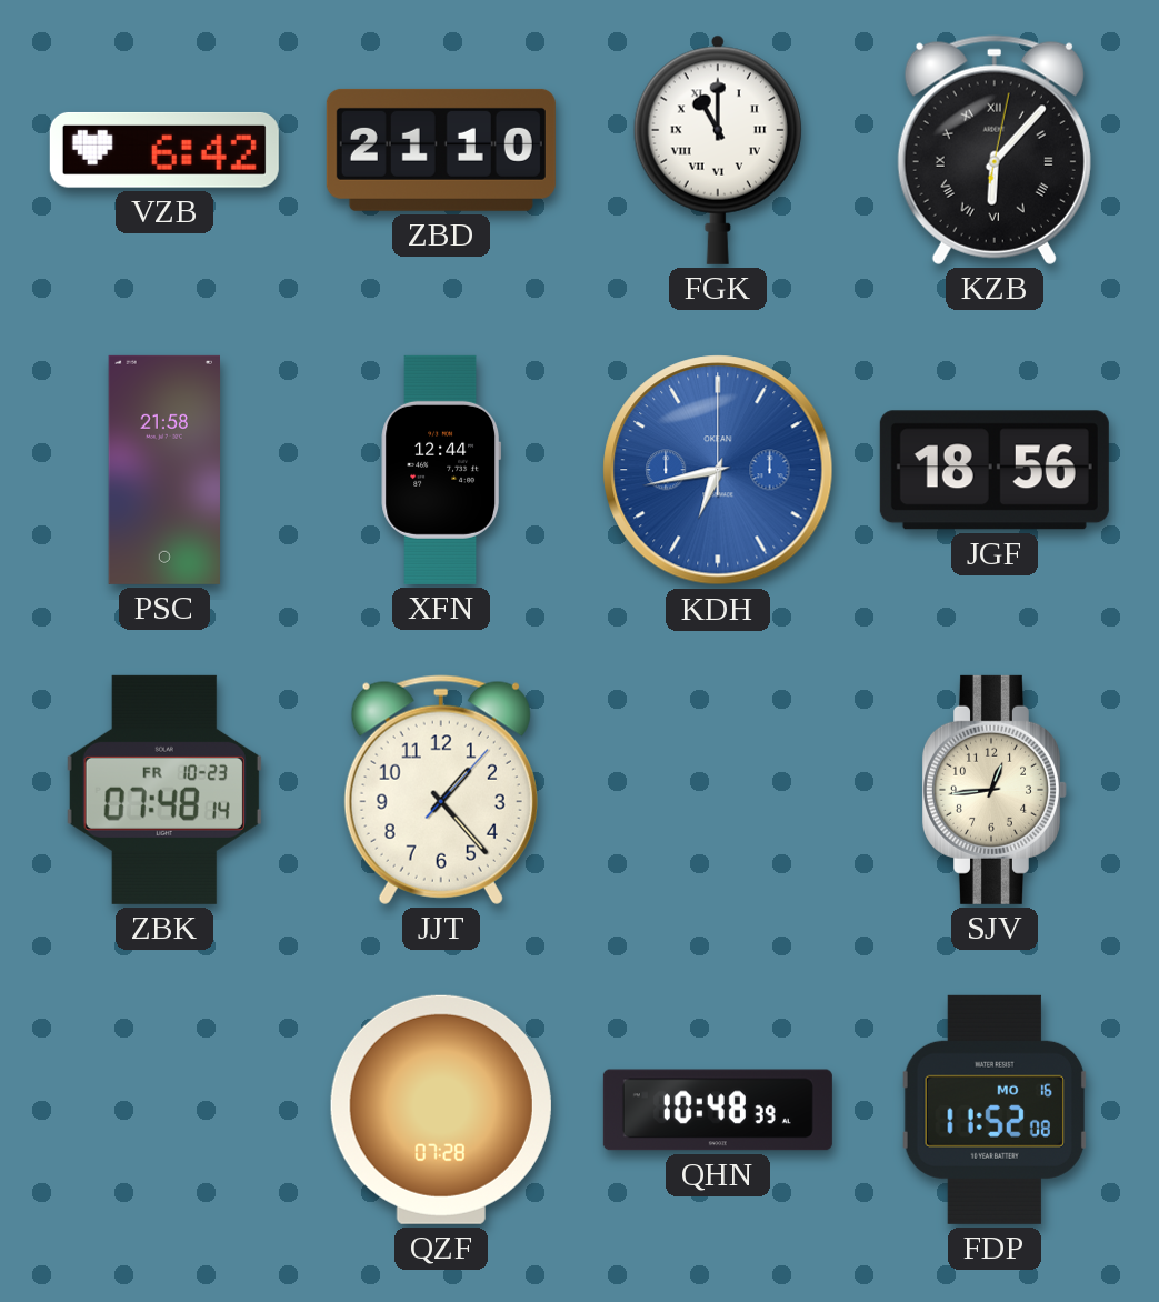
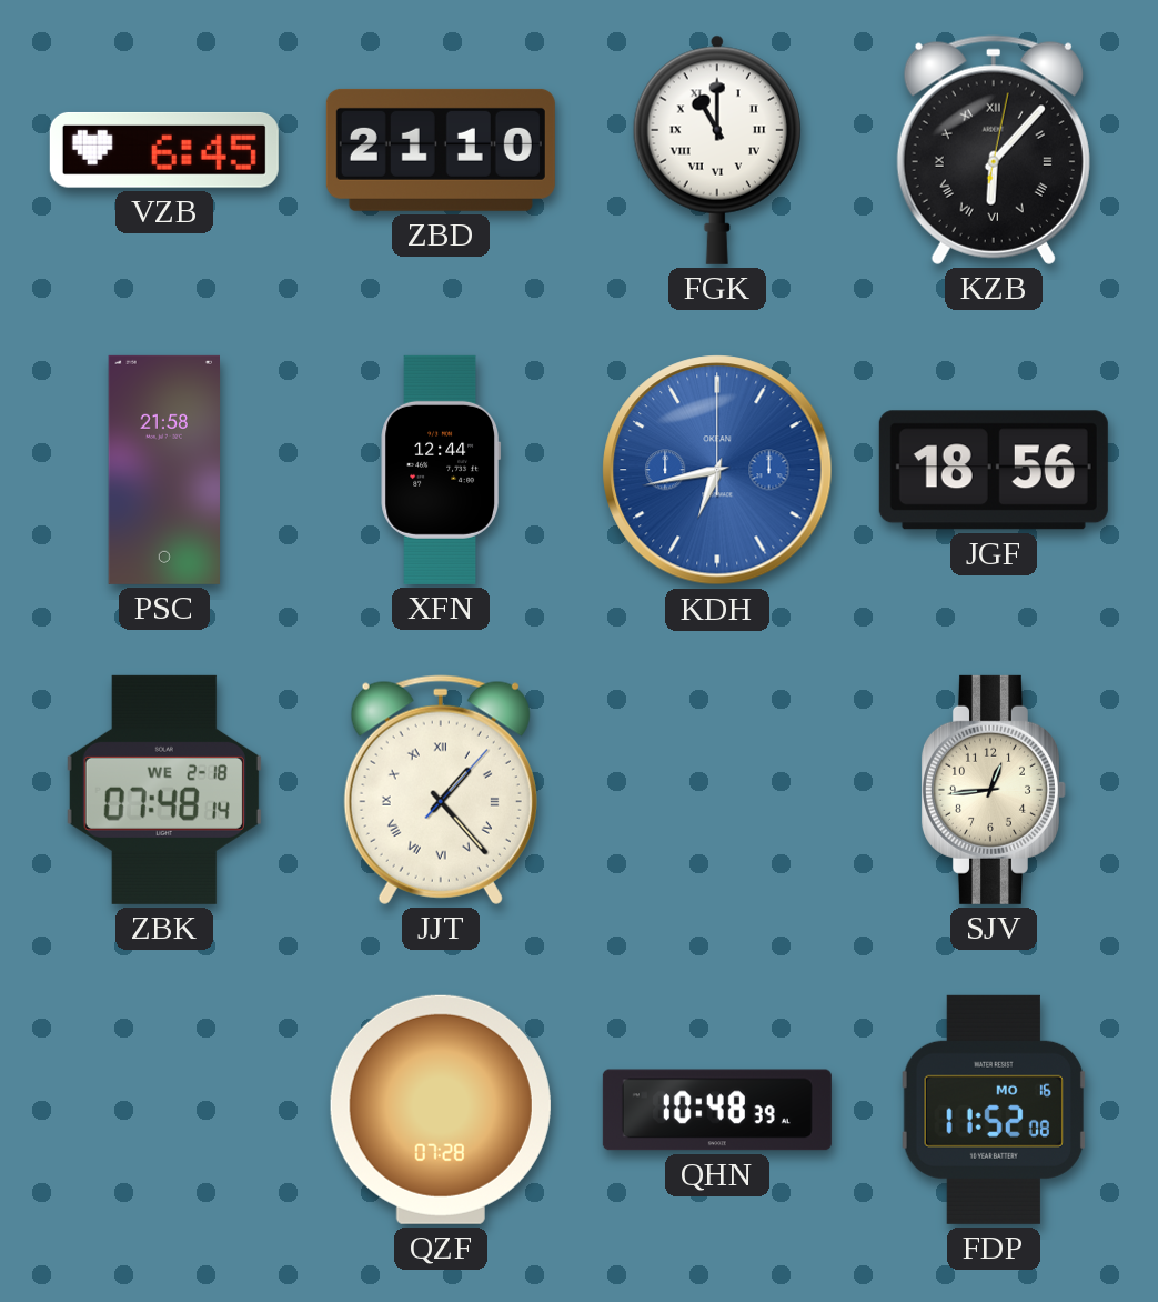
VZB: 6:42 -> 6:45
ZBK date: FR 10-23 -> WE 2-18
JJT numerals: Arabic -> Roman
